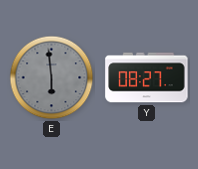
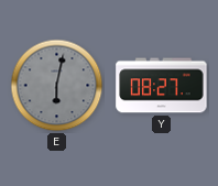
E: 5:59 -> 6:02
